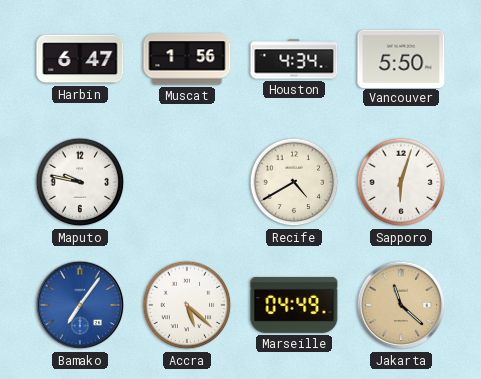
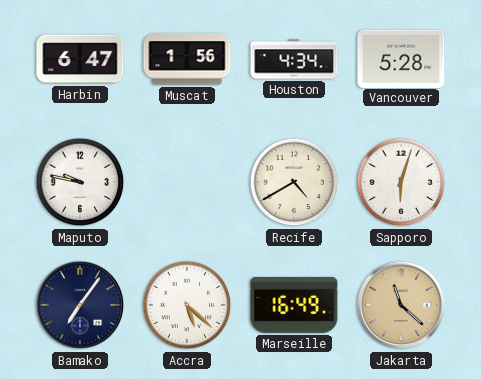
Vancouver: 5:50 -> 5:28
Bamako dial: blue -> navy
Marseille: 04:49 -> 16:49
